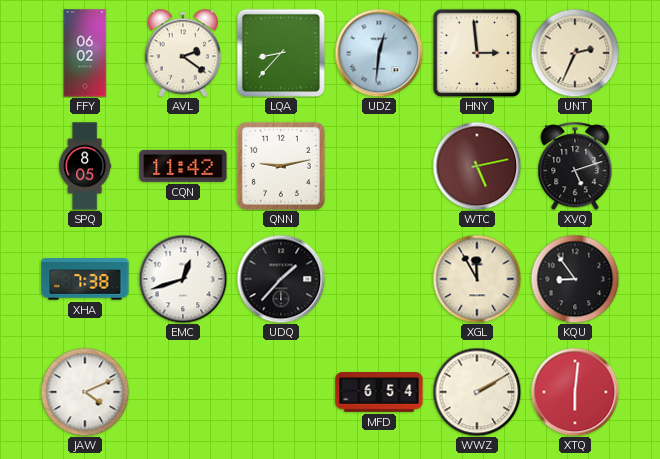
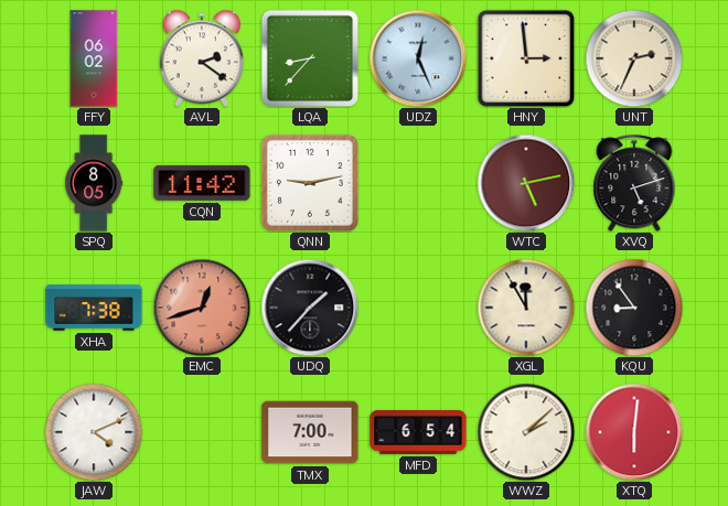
UDZ: 12:31 -> 12:26
EMC dial: white -> salmon
TMX: none -> 7:00
WWZ: 2:10 -> 2:08
